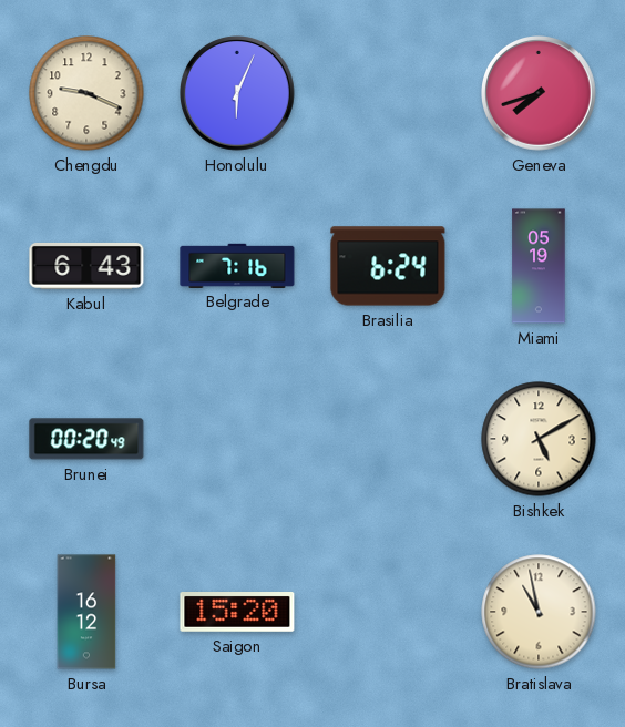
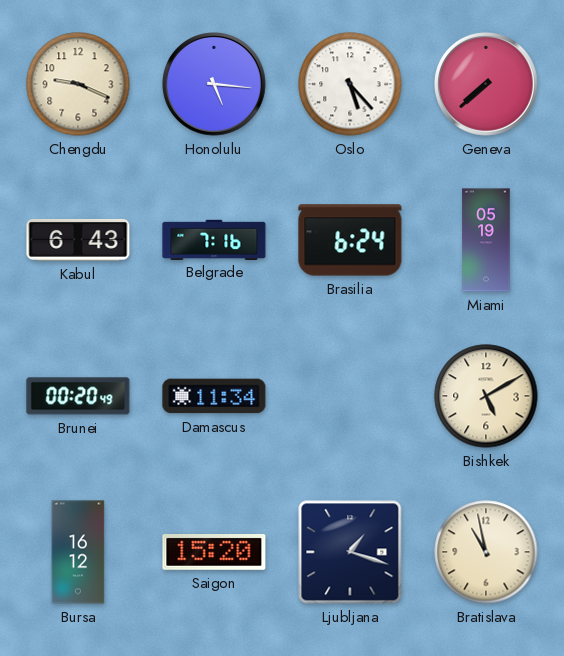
Honolulu: 6:04 -> 5:16
Oslo: none -> 5:23
Geneva: 7:42 -> 7:38
Damascus: none -> 11:34
Ljubljana: none -> 1:18
